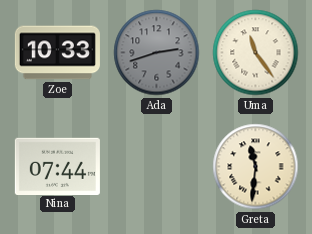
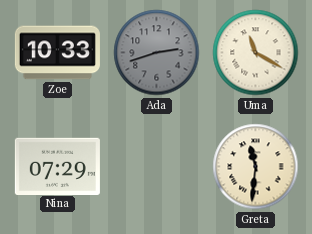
Uma: 11:24 -> 11:20
Nina: 07:44 -> 07:29
